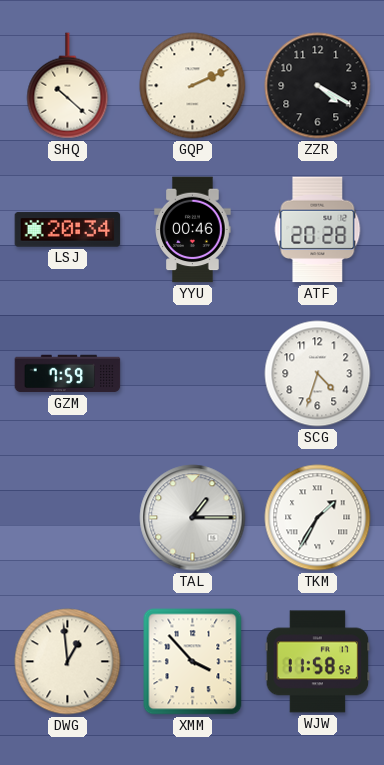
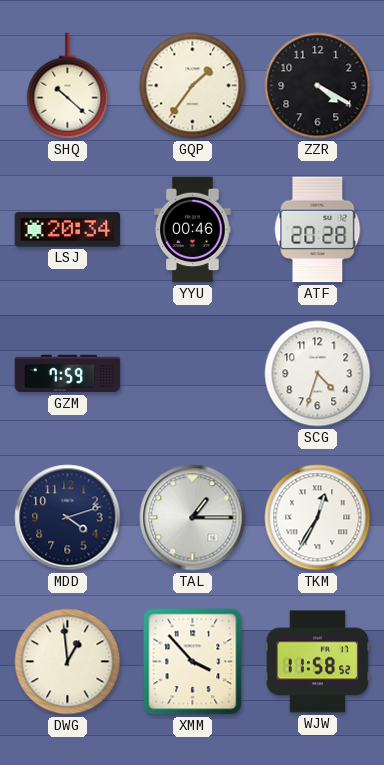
GQP: 2:11 -> 1:36
MDD: none -> 4:12
TKM: 1:35 -> 12:35
